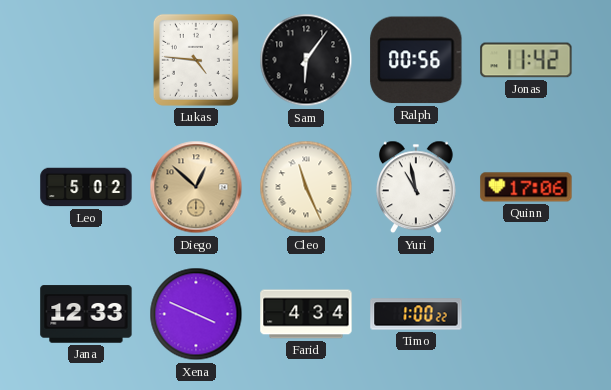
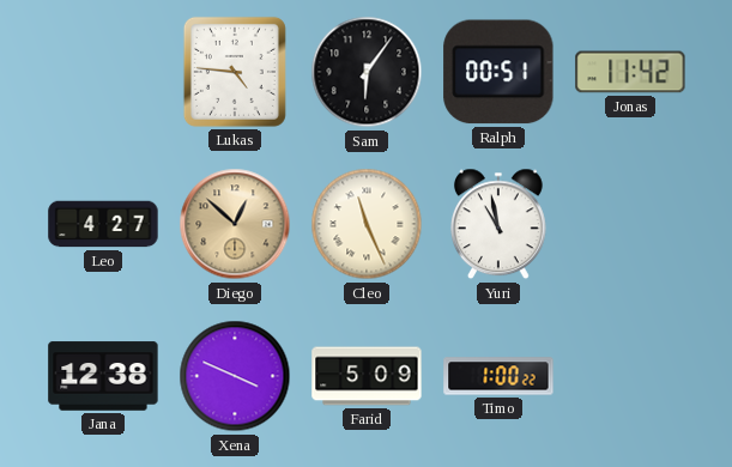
Ralph: 00:56 -> 00:51
Leo: 5:02 -> 4:27
Quinn: 17:06 -> none
Jana: 12:33 -> 12:38
Farid: 4:34 -> 5:09
